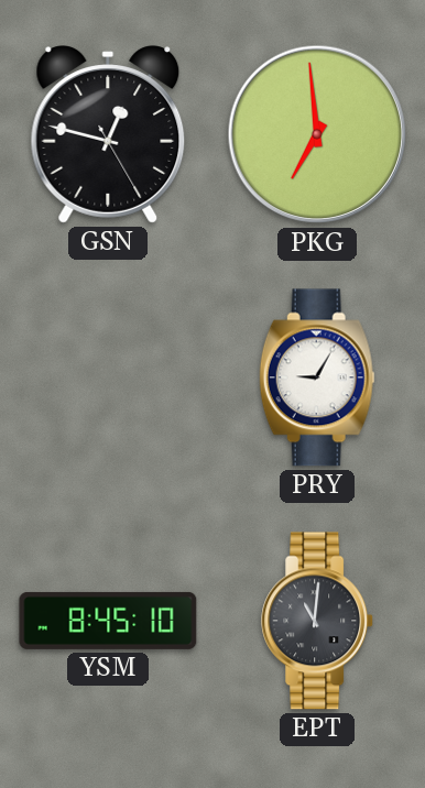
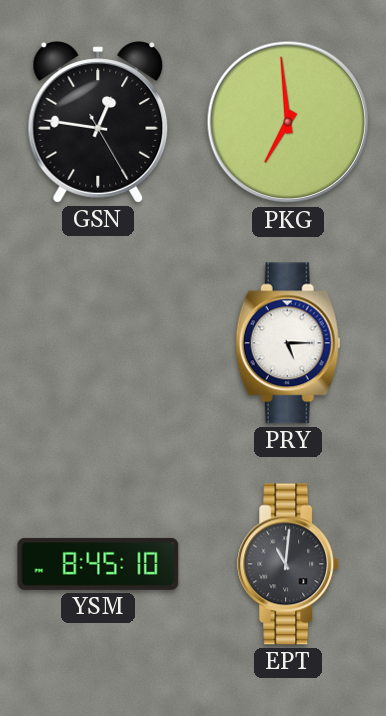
GSN: 12:47 -> 12:46
PRY: 9:05 -> 5:15
